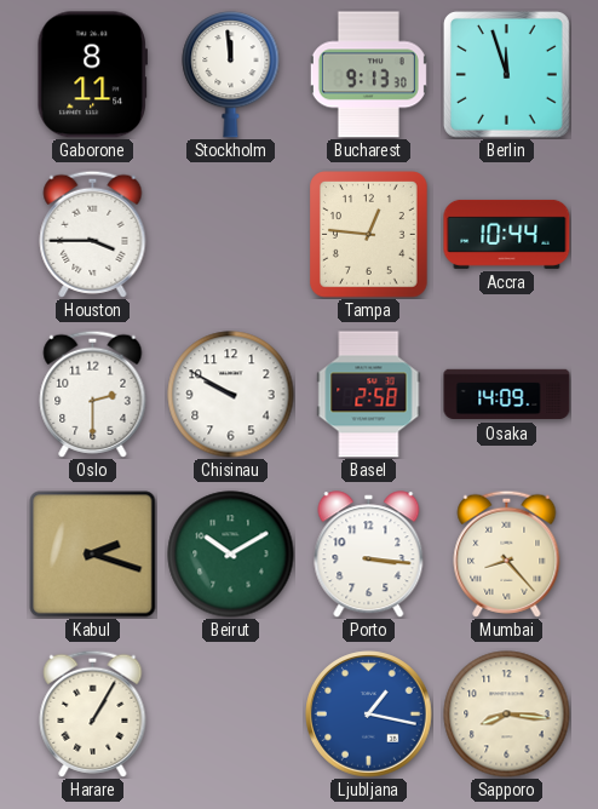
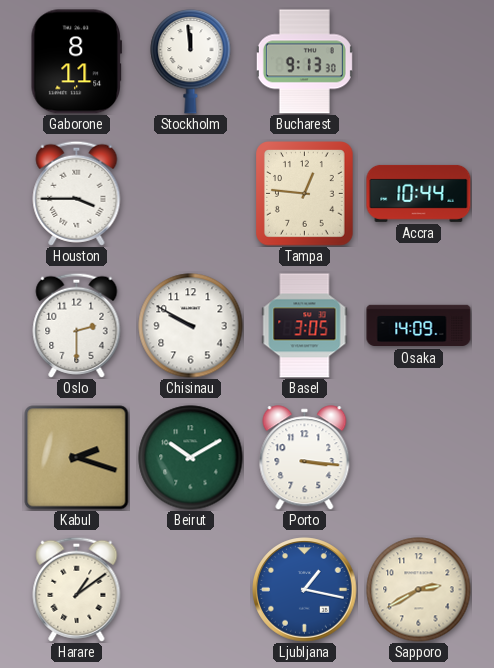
Berlin: 11:57 -> none
Basel: 2:58 -> 3:05
Mumbai: 8:23 -> none
Harare: 1:05 -> 1:09
Sapporo: 8:16 -> 2:40
